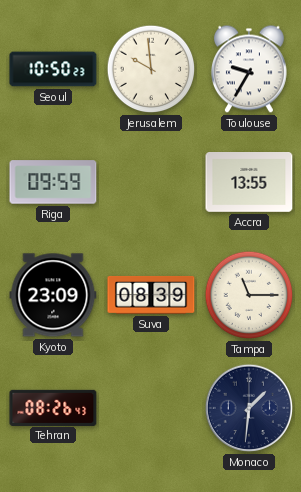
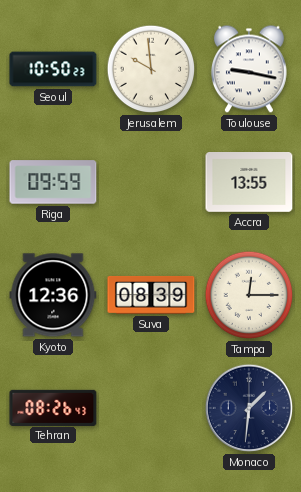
Toulouse: 9:35 -> 9:17
Kyoto: 23:09 -> 12:36
Tampa: 11:15 -> 12:15
